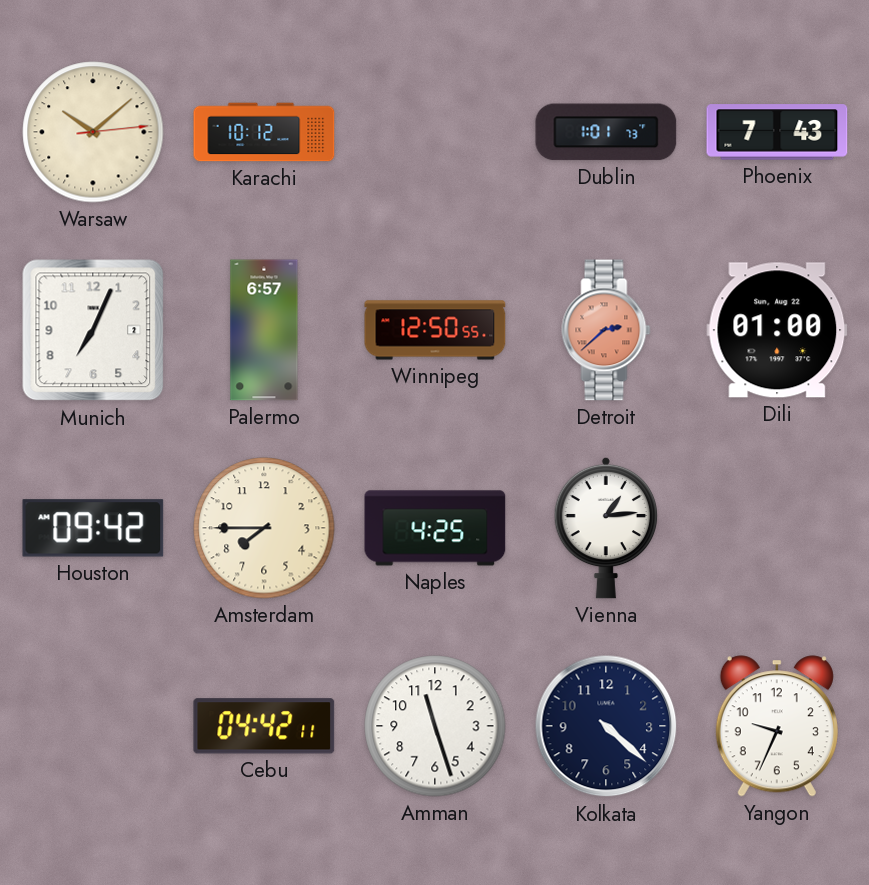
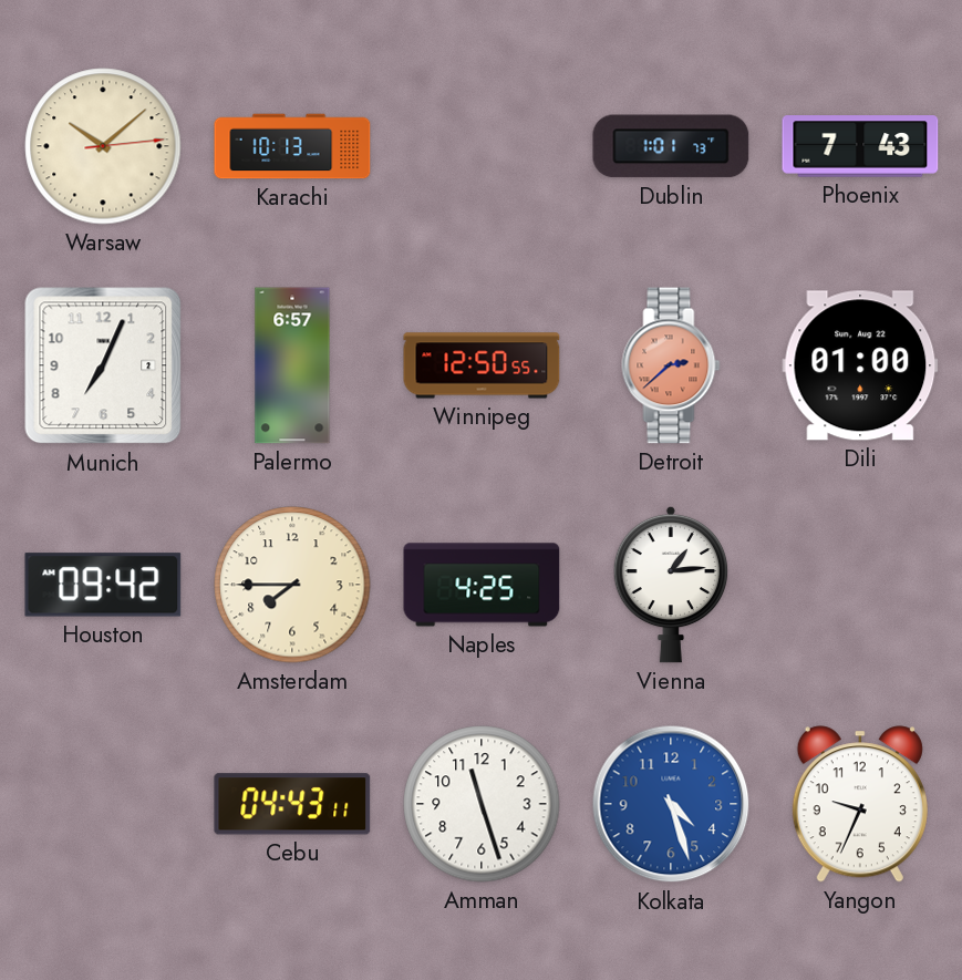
Karachi: 10:12 -> 10:13
Cebu: 04:42 -> 04:43
Kolkata: 4:22 -> 4:27
Kolkata dial: navy -> blue
